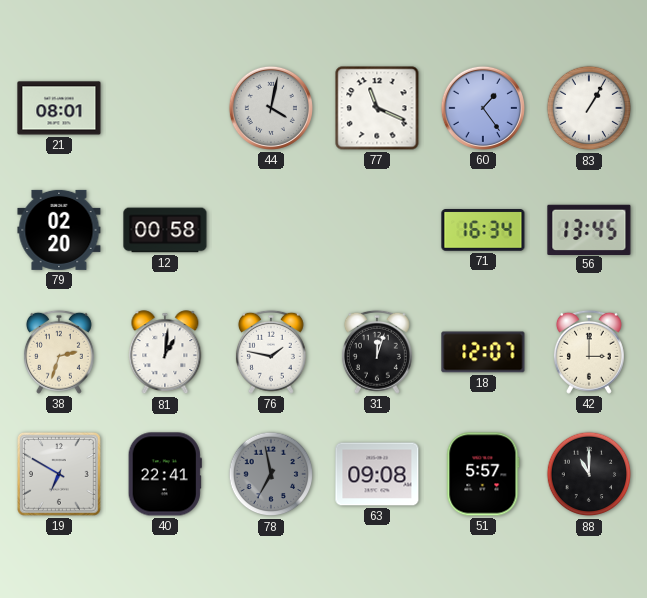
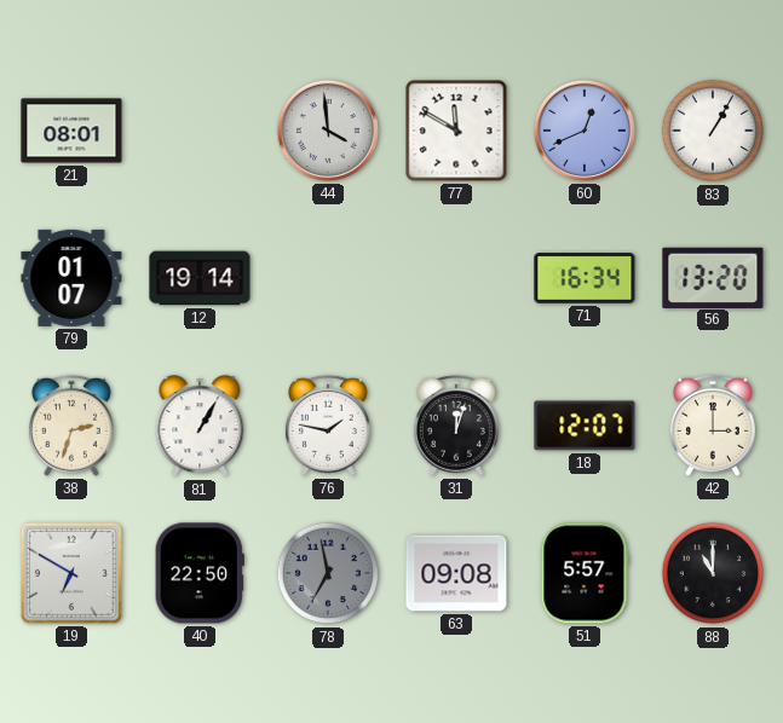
44: 4:02 -> 3:59
77: 11:19 -> 11:50
60: 1:24 -> 12:41
79: 02:20 -> 01:07
12: 00:58 -> 19:14
56: 13:45 -> 13:20
81: 1:01 -> 1:05
40: 22:41 -> 22:50
